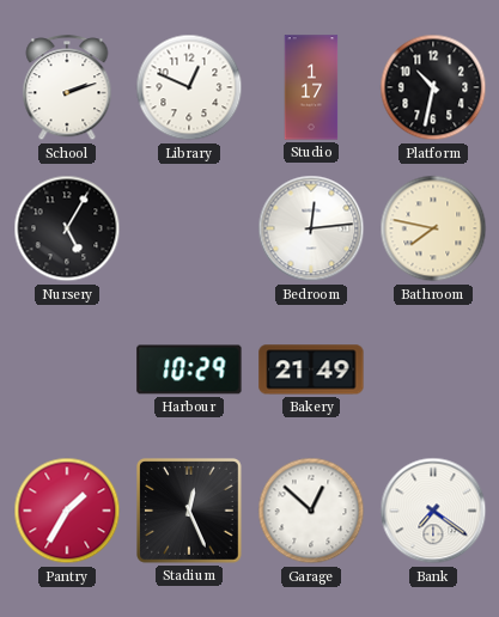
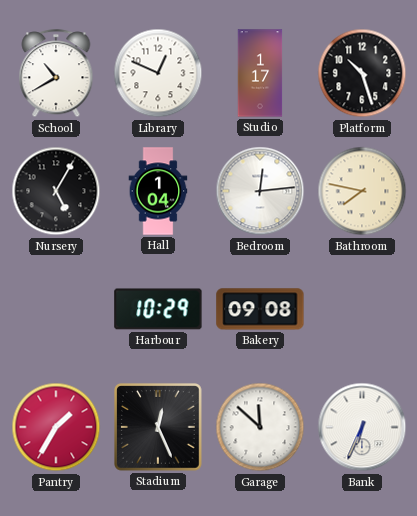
School: 2:12 -> 10:40
Platform: 10:32 -> 10:27
Hall: none -> 1:04
Bakery: 21:49 -> 09:08
Garage: 12:52 -> 11:52
Bank: 7:21 -> 6:34
